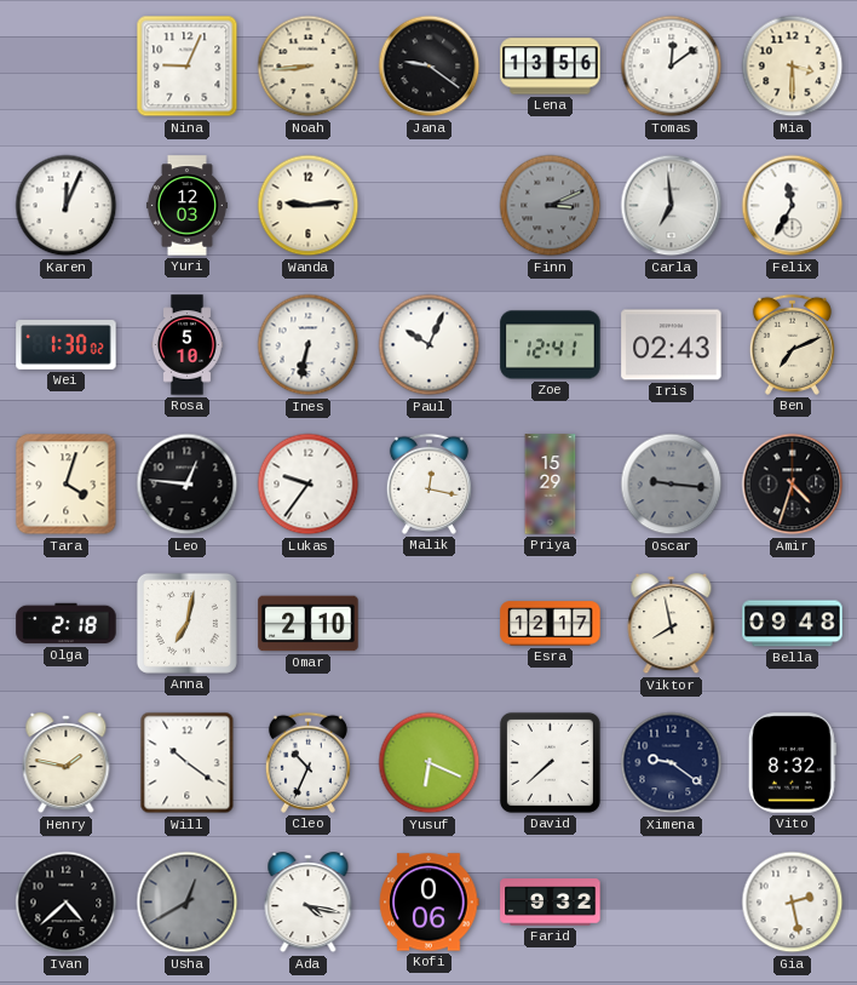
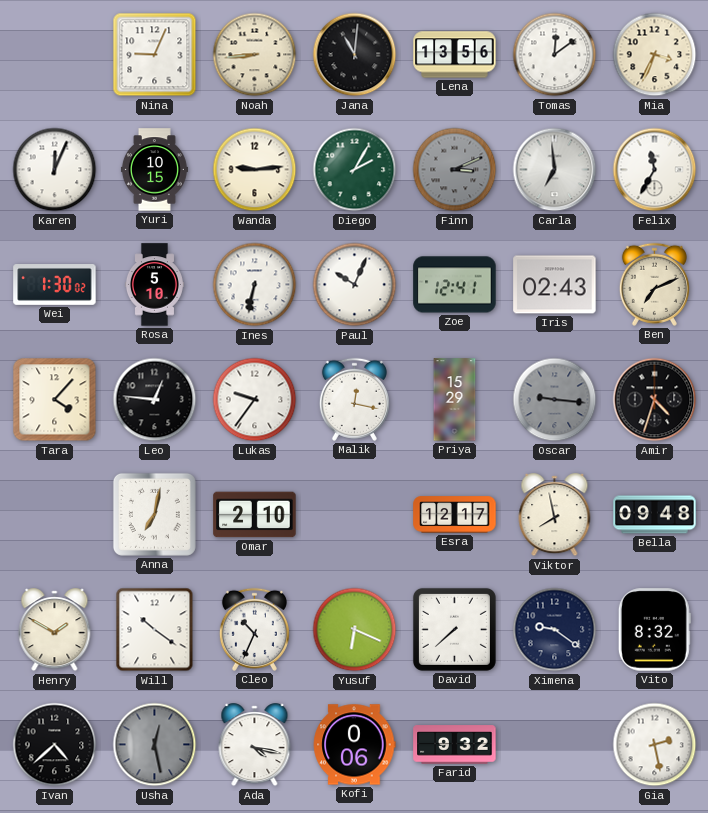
Jana: 9:21 -> 11:01
Mia: 3:30 -> 3:34
Yuri: 12:03 -> 10:15
Diego: none -> 2:05
Tara: 4:03 -> 4:07
Olga: 2:18 -> none
Henry: 1:47 -> 1:50
Usha: 12:40 -> 12:28
